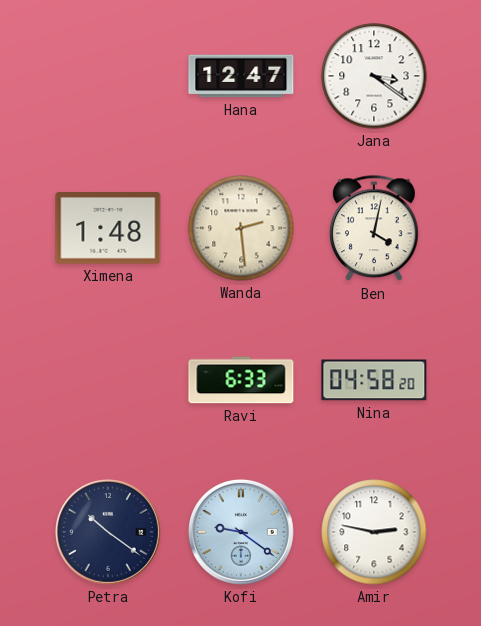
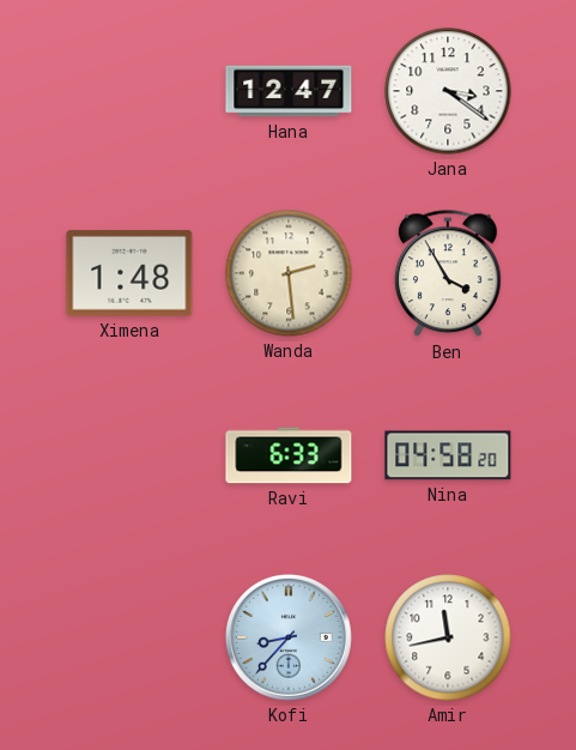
Ben: 4:02 -> 3:55
Petra: 10:21 -> none
Kofi: 9:21 -> 8:37
Amir: 2:47 -> 11:43
